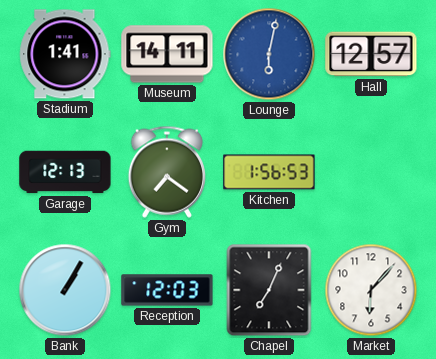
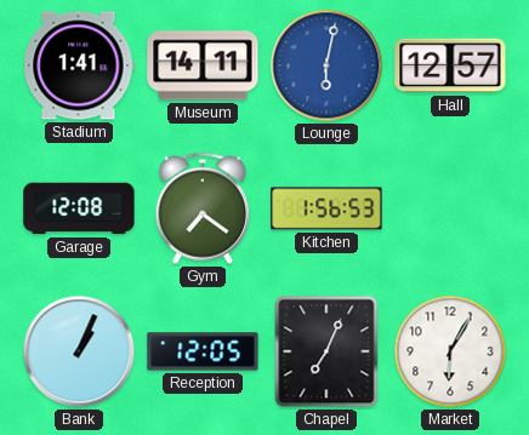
Garage: 12:13 -> 12:08
Bank: 1:05 -> 1:04
Reception: 12:03 -> 12:05
Market: 6:07 -> 6:05
